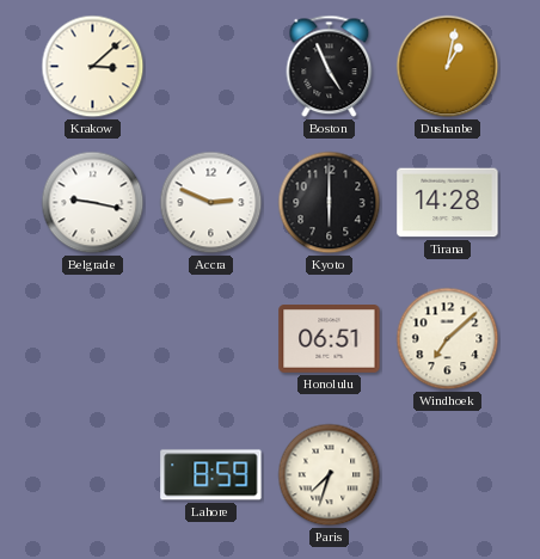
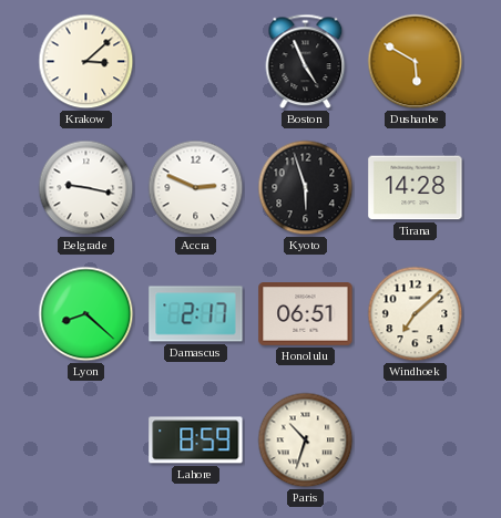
Dushanbe: 1:02 -> 5:50
Kyoto: 6:00 -> 5:57
Lyon: none -> 8:22
Damascus: none -> 2:17
Paris: 7:33 -> 10:33
